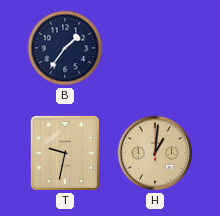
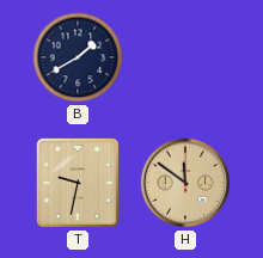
B: 1:36 -> 1:40
H: 1:01 -> 11:51
